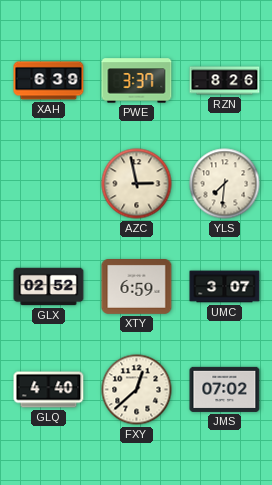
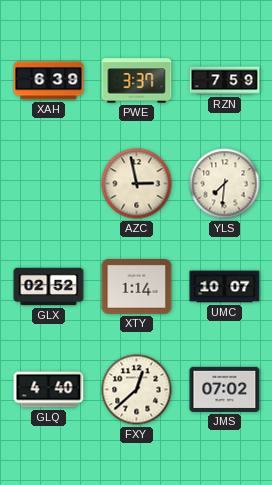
RZN: 8:26 -> 7:59
XTY: 6:59 -> 1:14
UMC: 3:07 -> 10:07
